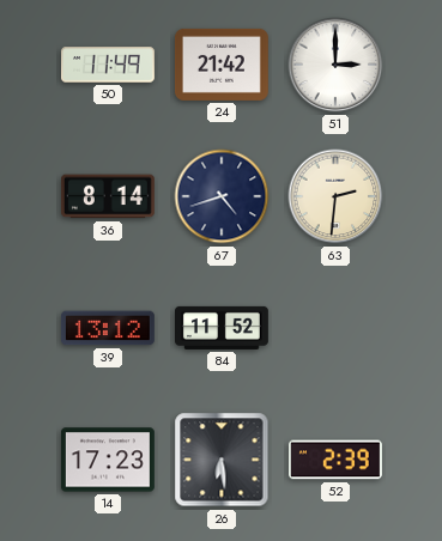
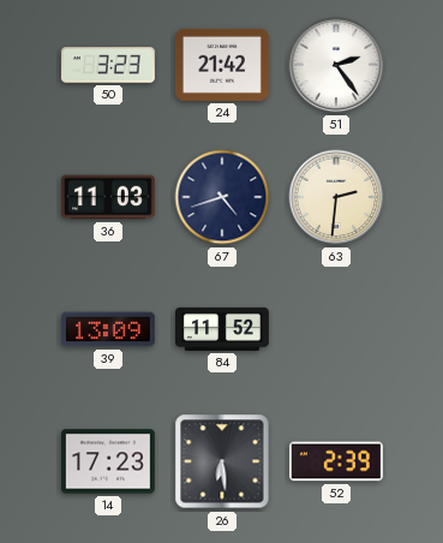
50: 11:49 -> 3:23
51: 3:00 -> 2:24
36: 8:14 -> 11:03
39: 13:12 -> 13:09
